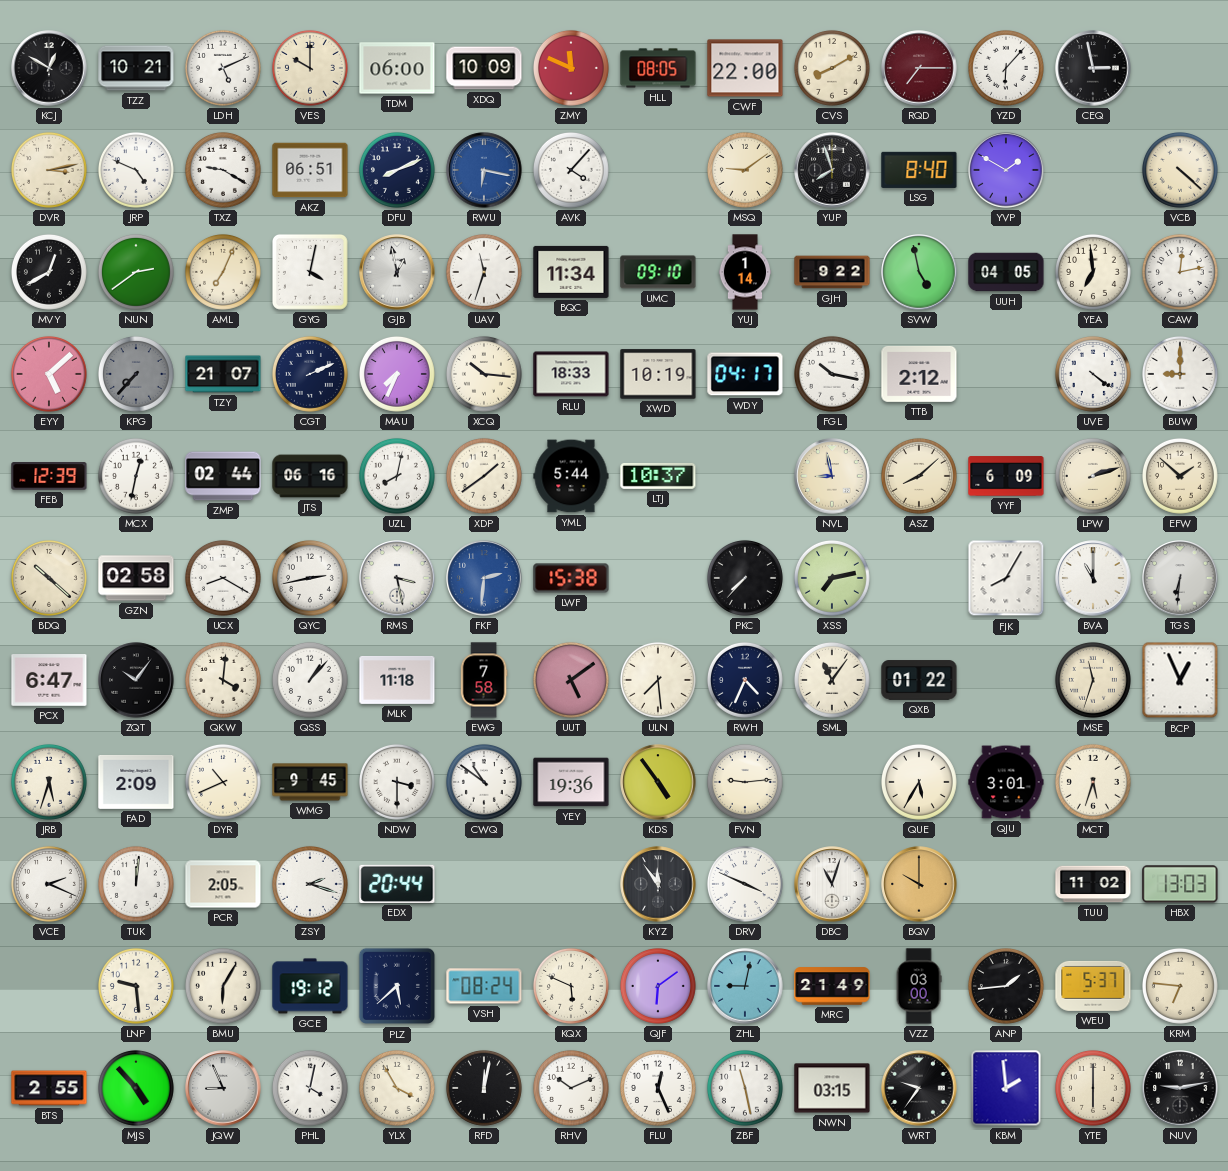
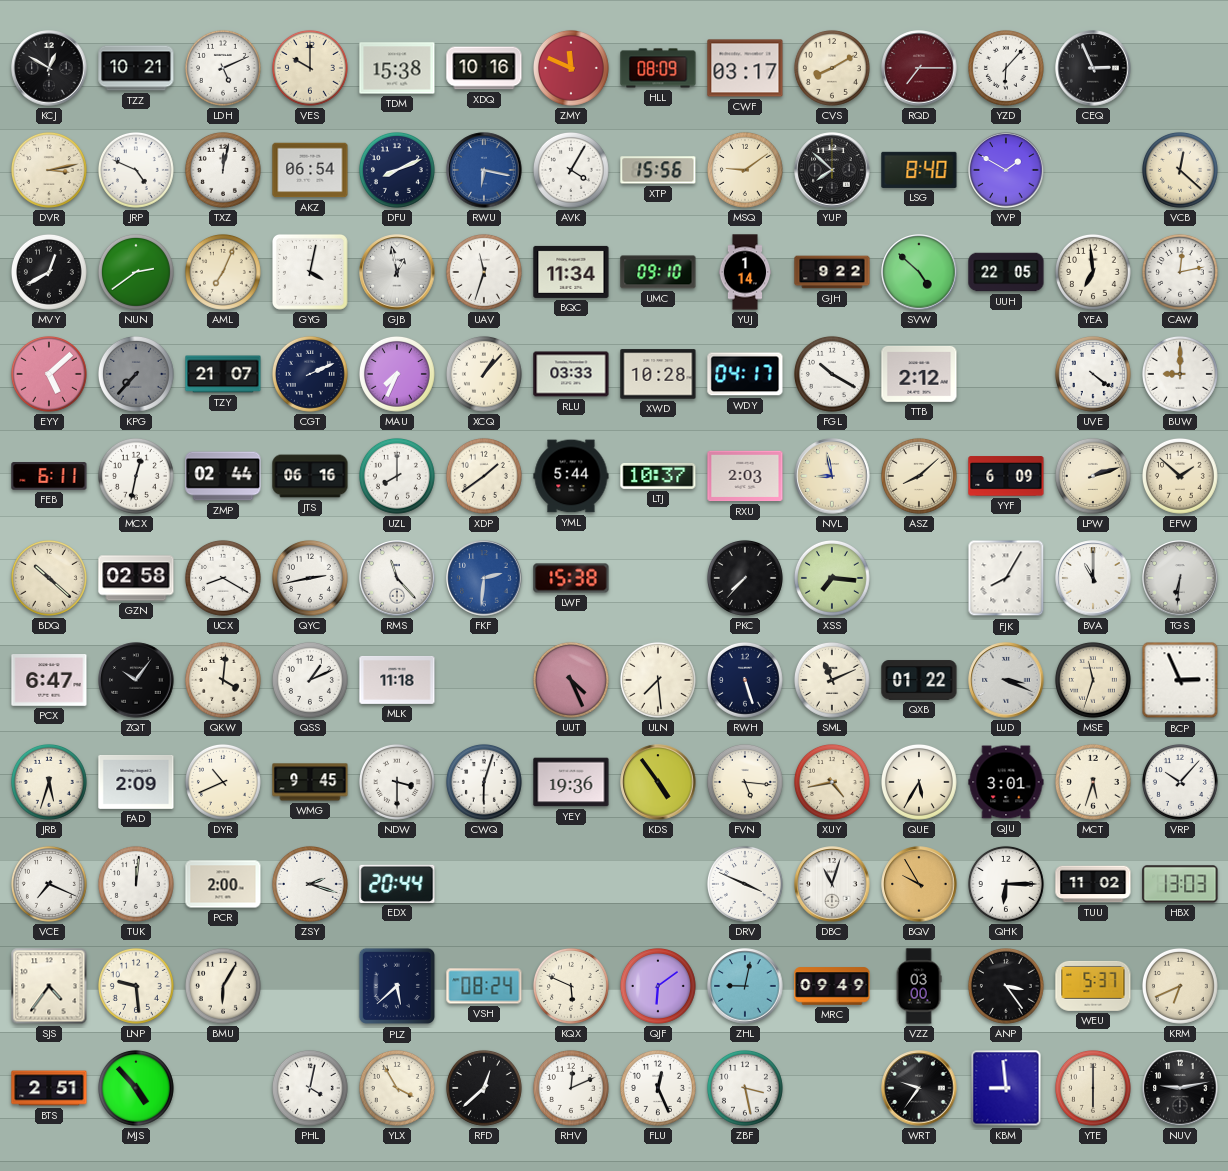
TDM: 06:00 -> 15:38
XDQ: 10:09 -> 10:16
HLL: 08:05 -> 08:09
CWF: 22:00 -> 03:17
CEQ: 2:58 -> 2:56
TXZ: 9:20 -> 12:02
AKZ: 06:51 -> 06:54
AVK: 4:07 -> 4:05
XTP: none -> 15:56
YUP: 7:57 -> 7:52
VCB: 4:22 -> 12:22
SVW: 4:58 -> 4:52
UUH: 04:05 -> 22:05
XCQ: 10:16 -> 1:07
RLU: 18:33 -> 03:33
XWD: 10:19 -> 10:28
FGL: 10:17 -> 10:20
FEB: 12:39 -> 6:11
UZL: 8:02 -> 8:00
RXU: none -> 2:03
RMS: 3:28 -> 11:23
XSS: 7:13 -> 7:16
QSS: 1:07 -> 1:11
EWG: 7:58 -> none
UUT: 5:09 -> 4:26
RWH: 4:34 -> 5:27
SML: 11:06 -> 11:11
LUD: none -> 3:19
BCP: 12:56 -> 2:56
CWQ: 10:51 -> 6:03
FVN: 9:14 -> 5:16
XUY: none -> 4:43
VRP: none -> 10:07
VCE: 2:19 -> 7:19
PCR: 2:05 -> 2:00
KYZ: 11:54 -> none
BQV: 10:00 -> 9:55
QHK: none -> 6:15
SJS: none -> 4:36
GCE: 19:12 -> none
MRC: 21:49 -> 09:49
ANP: 1:44 -> 3:24
KRM: 6:46 -> 6:41
BTS: 2:55 -> 2:51
JQW: 8:56 -> none
RFD: 12:02 -> 12:38
RHV: 10:11 -> 12:11
ZBF: 11:28 -> 3:28
NWN: 03:15 -> none
KBM: 1:59 -> 8:59
